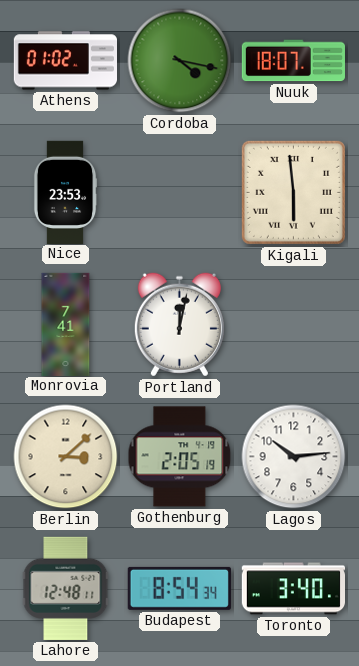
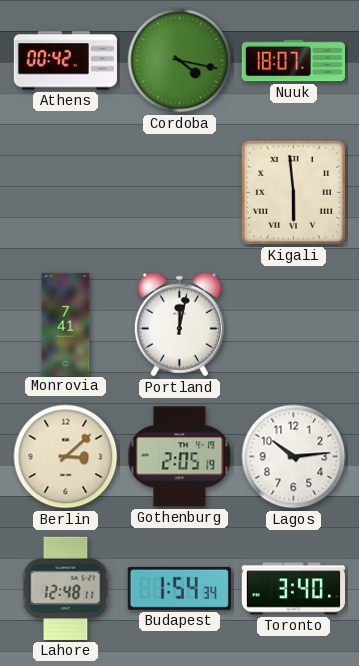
Athens: 01:02 -> 00:42
Nice: 23:53 -> none
Budapest: 8:54 -> 1:54
